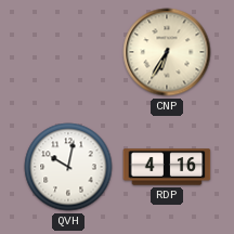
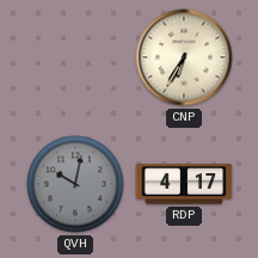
QVH dial: white -> grey
RDP: 4:16 -> 4:17
